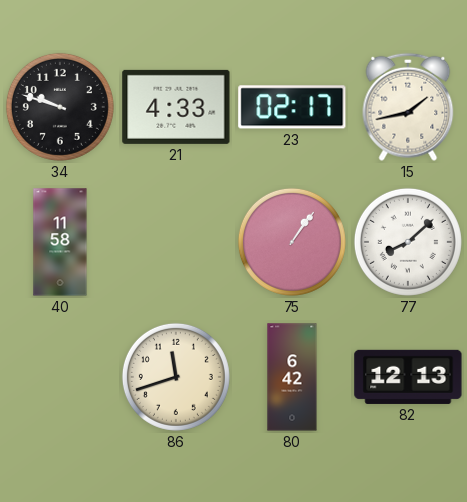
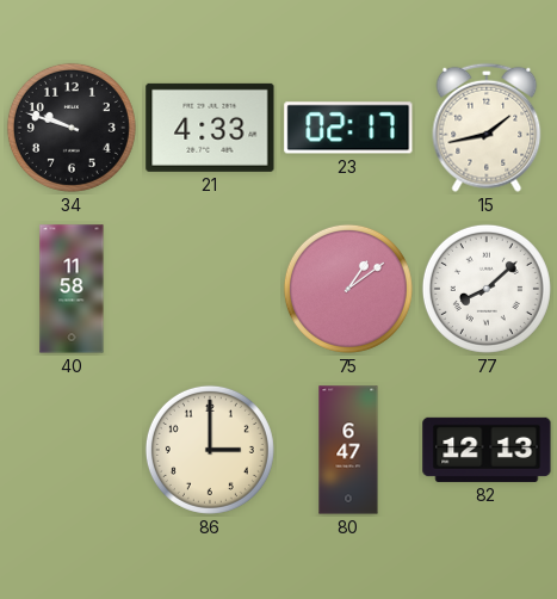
75: 1:06 -> 1:09
86: 11:42 -> 3:00
80: 6:42 -> 6:47
